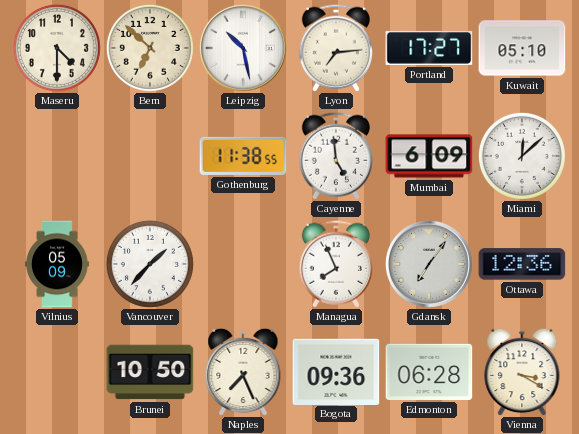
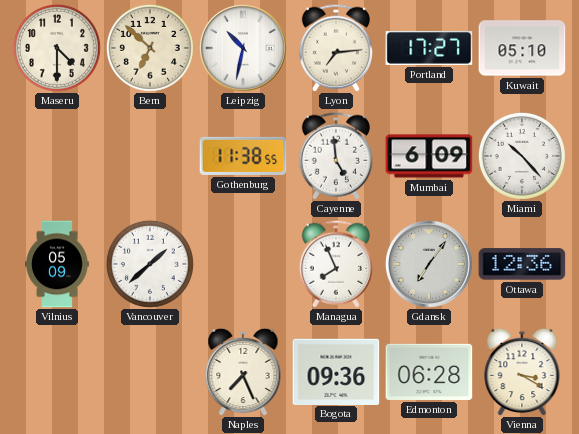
Leipzig: 10:28 -> 10:32
Miami: 12:08 -> 10:23
Vancouver: 1:37 -> 1:38
Brunei: 10:50 -> none
